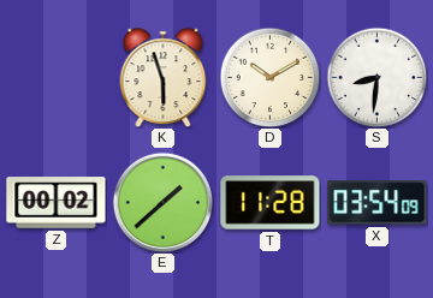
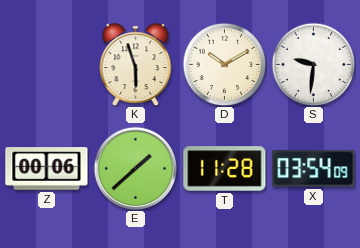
S: 8:31 -> 9:31
Z: 00:02 -> 00:06
